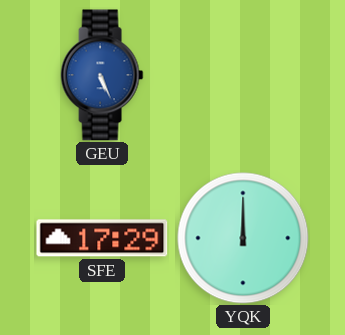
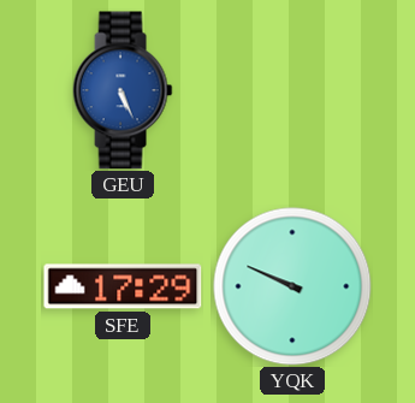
YQK: 12:00 -> 9:49
